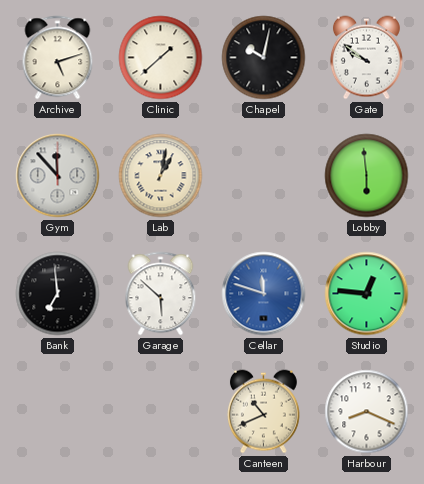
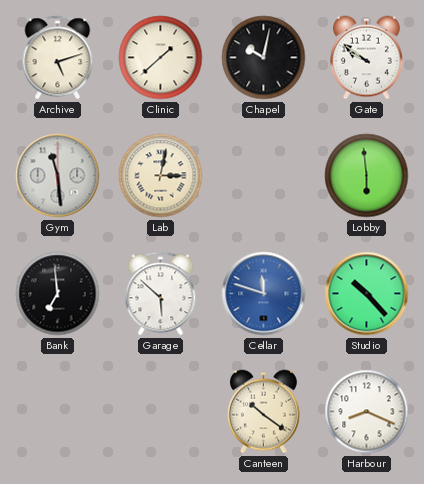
Gym: 11:53 -> 11:29
Lab: 1:02 -> 3:02
Studio: 12:46 -> 10:23
Canteen: 10:41 -> 10:21
